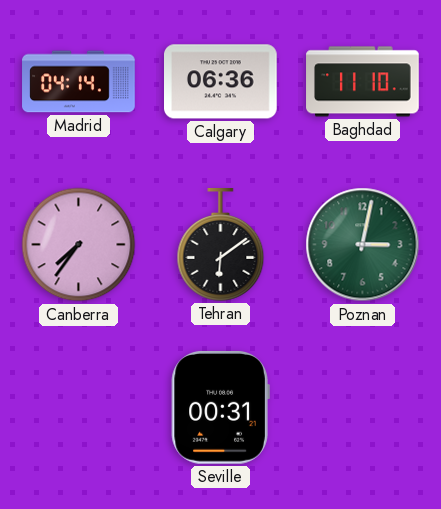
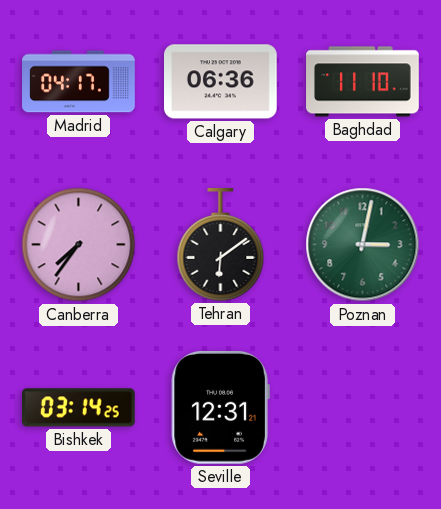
Madrid: 04:14 -> 04:17
Bishkek: none -> 03:14
Seville: 00:31 -> 12:31
